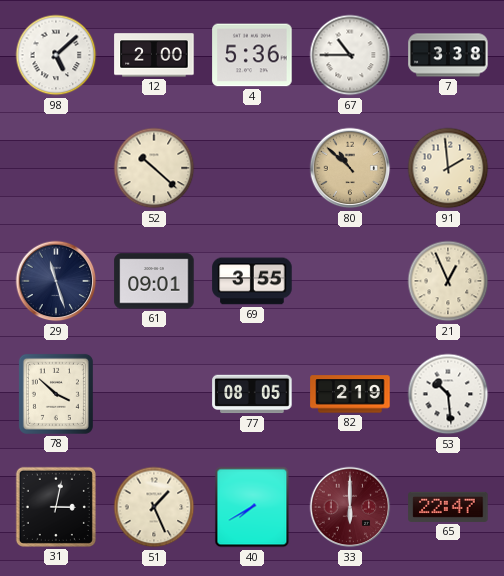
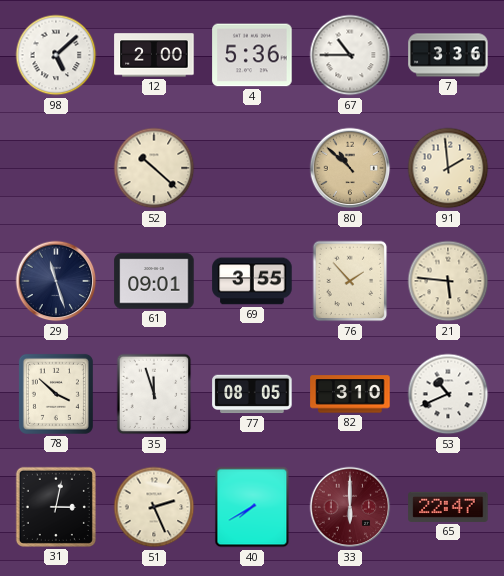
7: 3:38 -> 3:36
76: none -> 1:53
21: 12:56 -> 5:46
35: none -> 11:57
82: 2:19 -> 3:10
53: 10:29 -> 10:41
51: 1:26 -> 2:26
